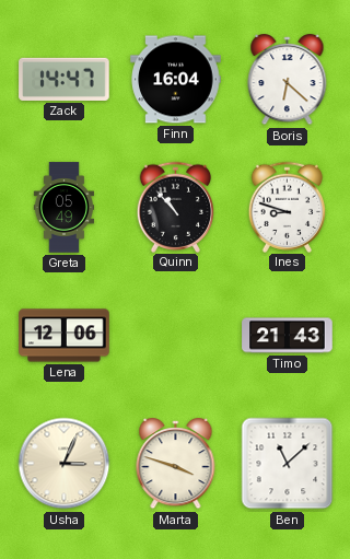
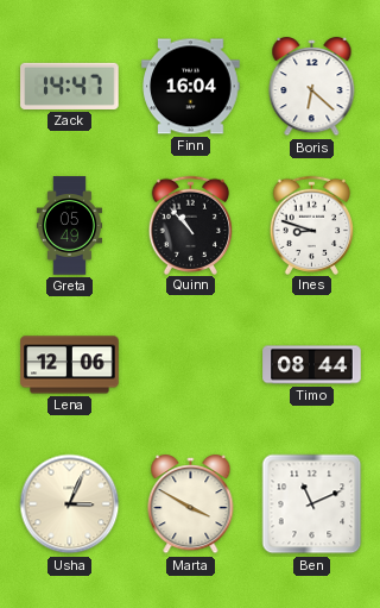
Timo: 21:43 -> 08:44
Marta: 3:48 -> 3:50
Ben: 11:08 -> 11:11
